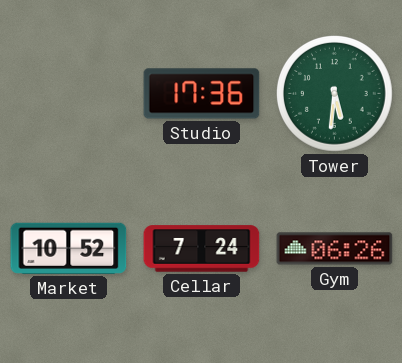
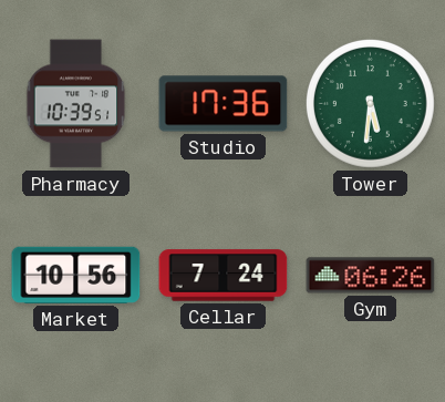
Pharmacy: none -> 10:39
Market: 10:52 -> 10:56
